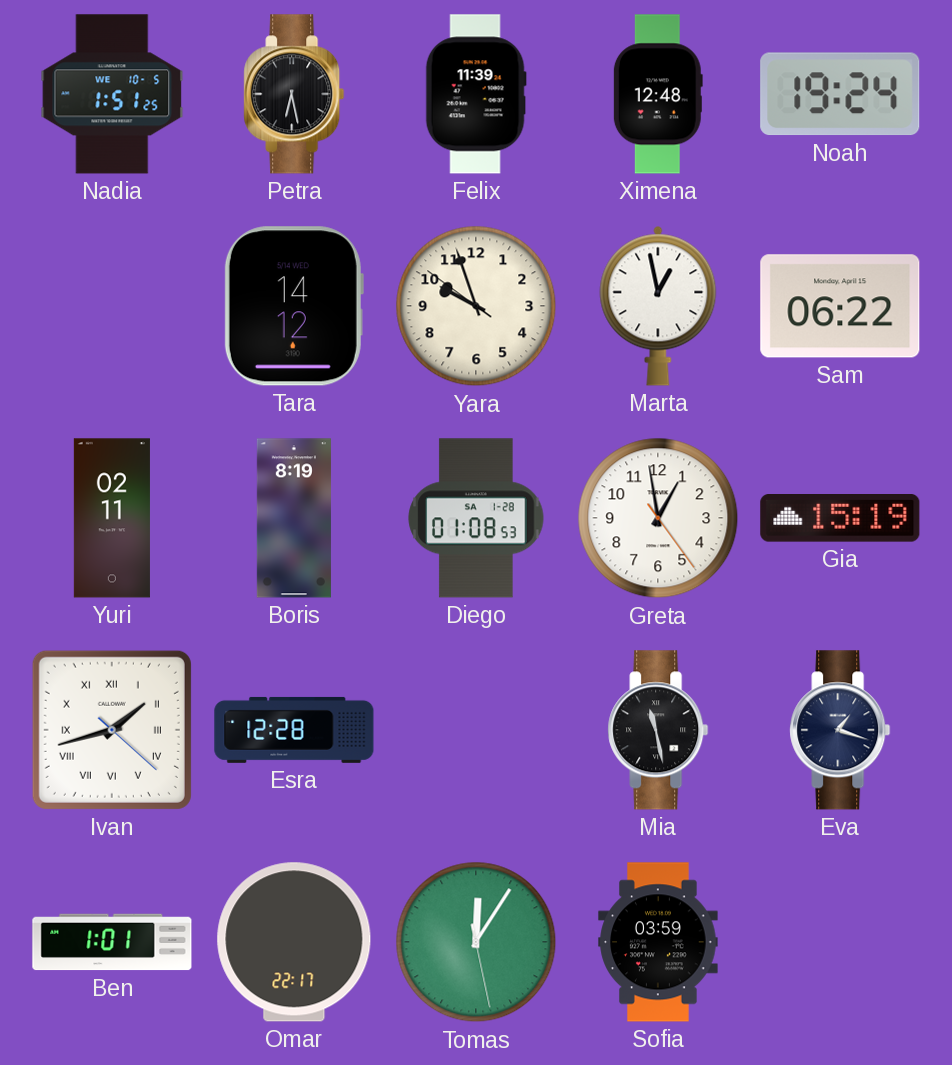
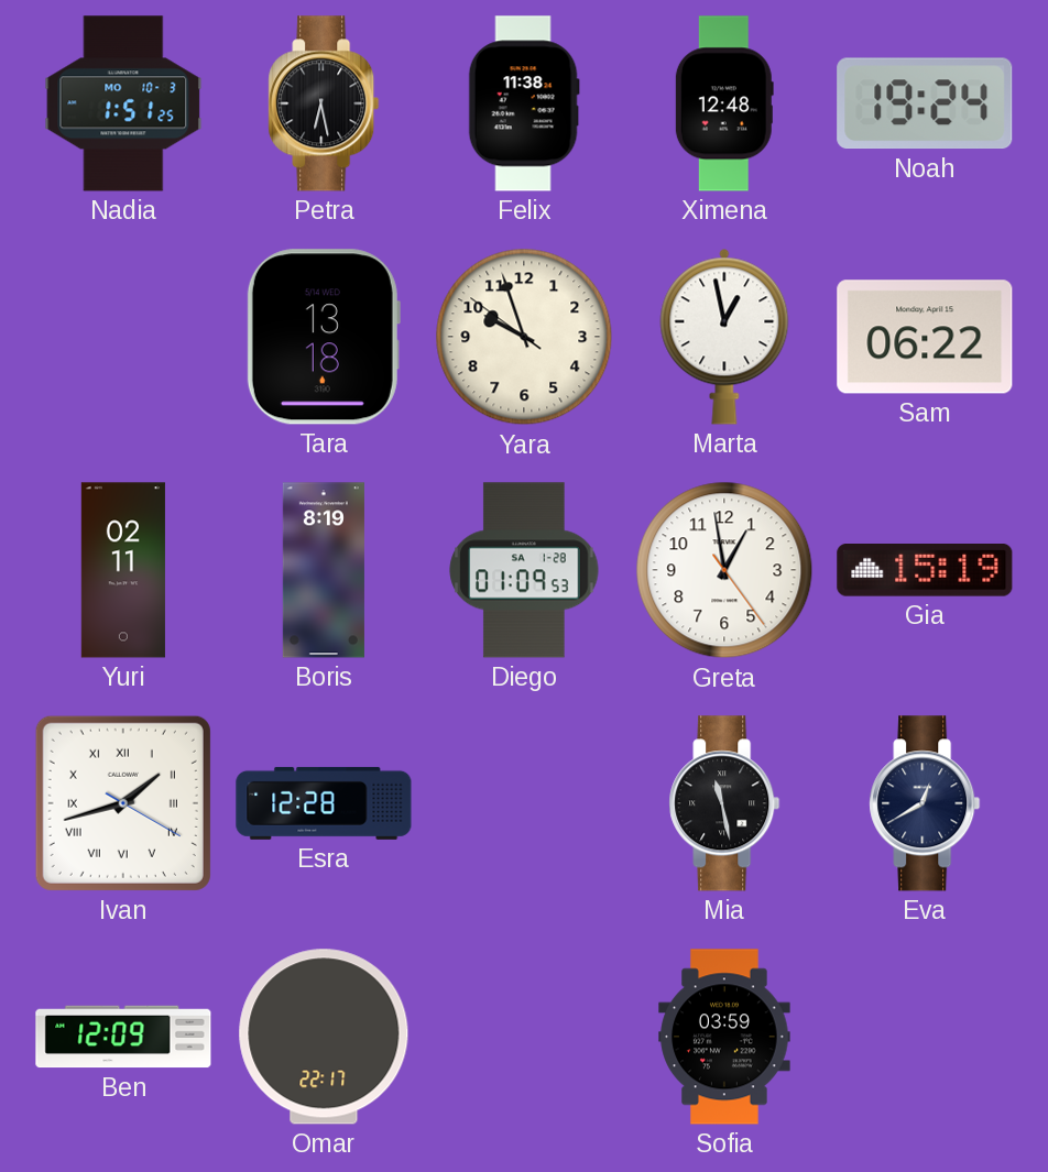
Nadia date: WE 10-5 -> MO 10-3
Felix: 11:39 -> 11:38
Tara: 14:12 -> 13:18
Diego: 01:08 -> 01:09
Ivan: 1:42:22 -> 1:42:20
Eva: 1:18 -> 12:40
Ben: 1:01 -> 12:09
Tomas: 12:05 -> none
